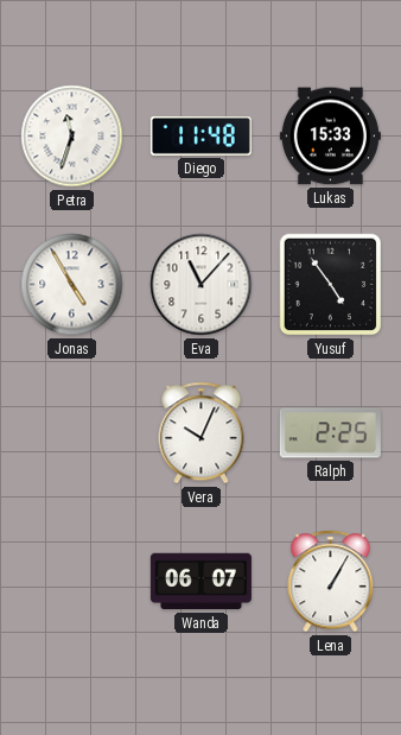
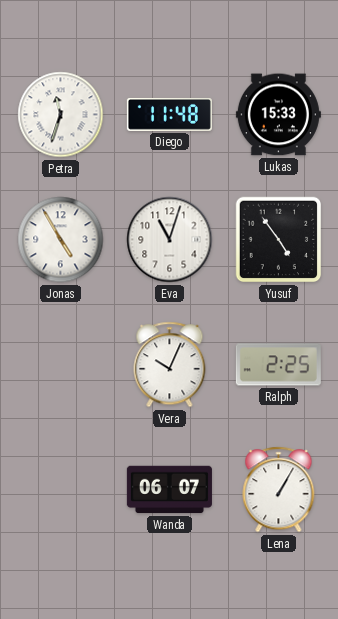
Eva: 11:07 -> 11:03
